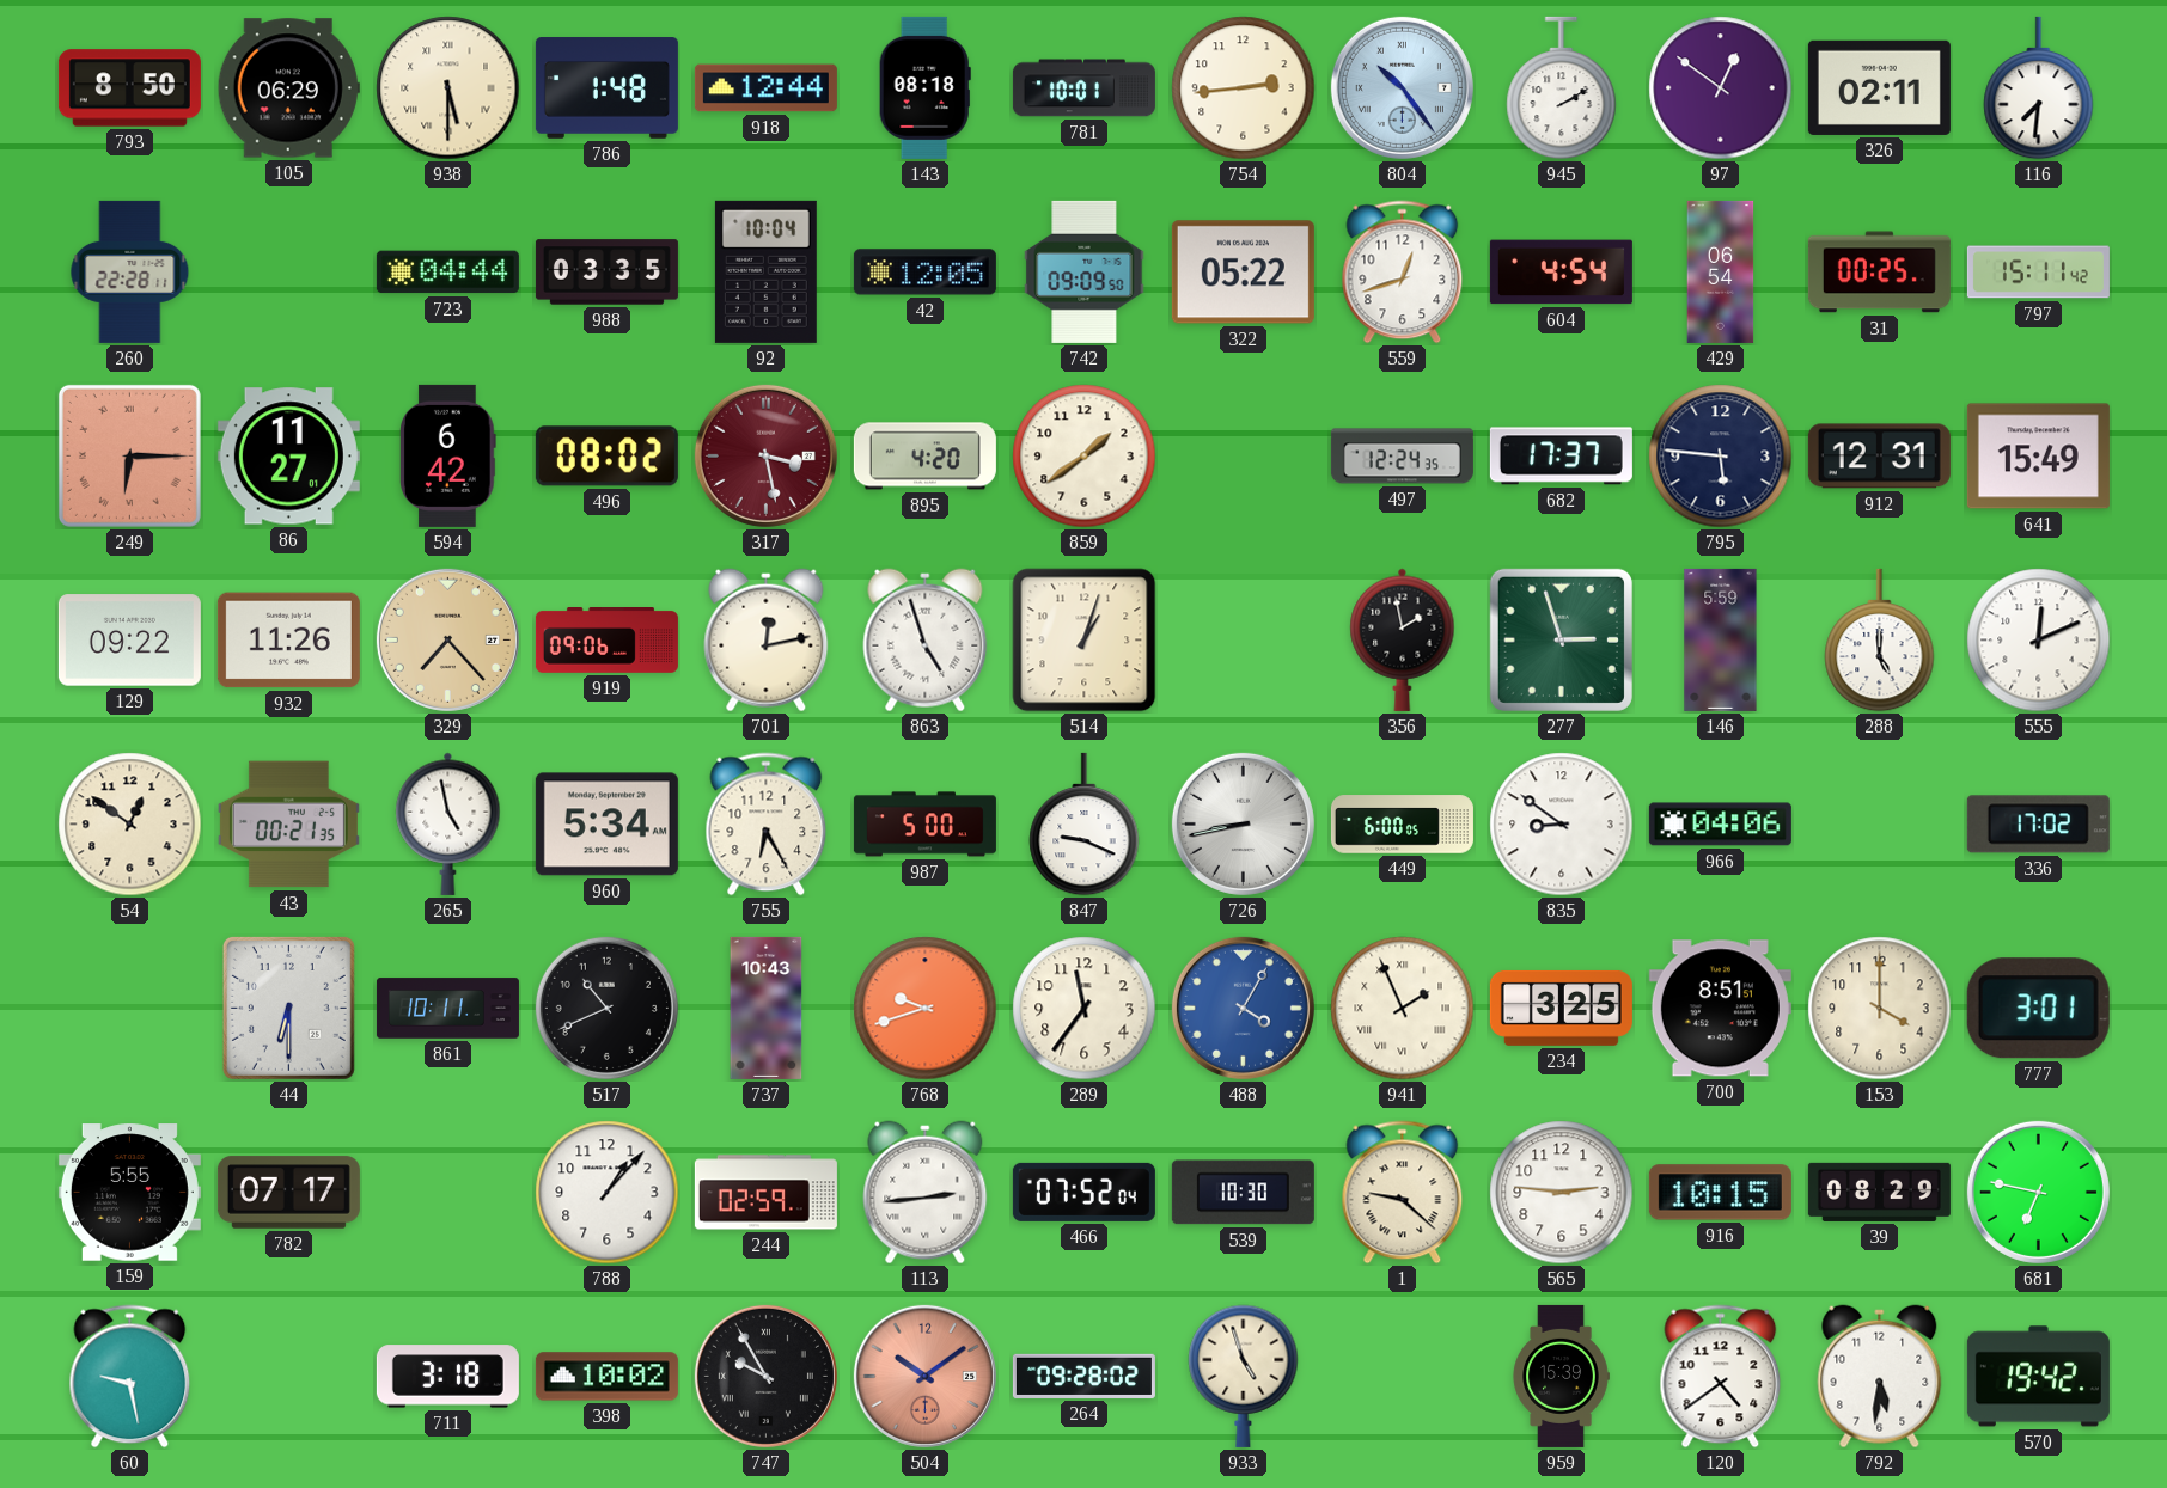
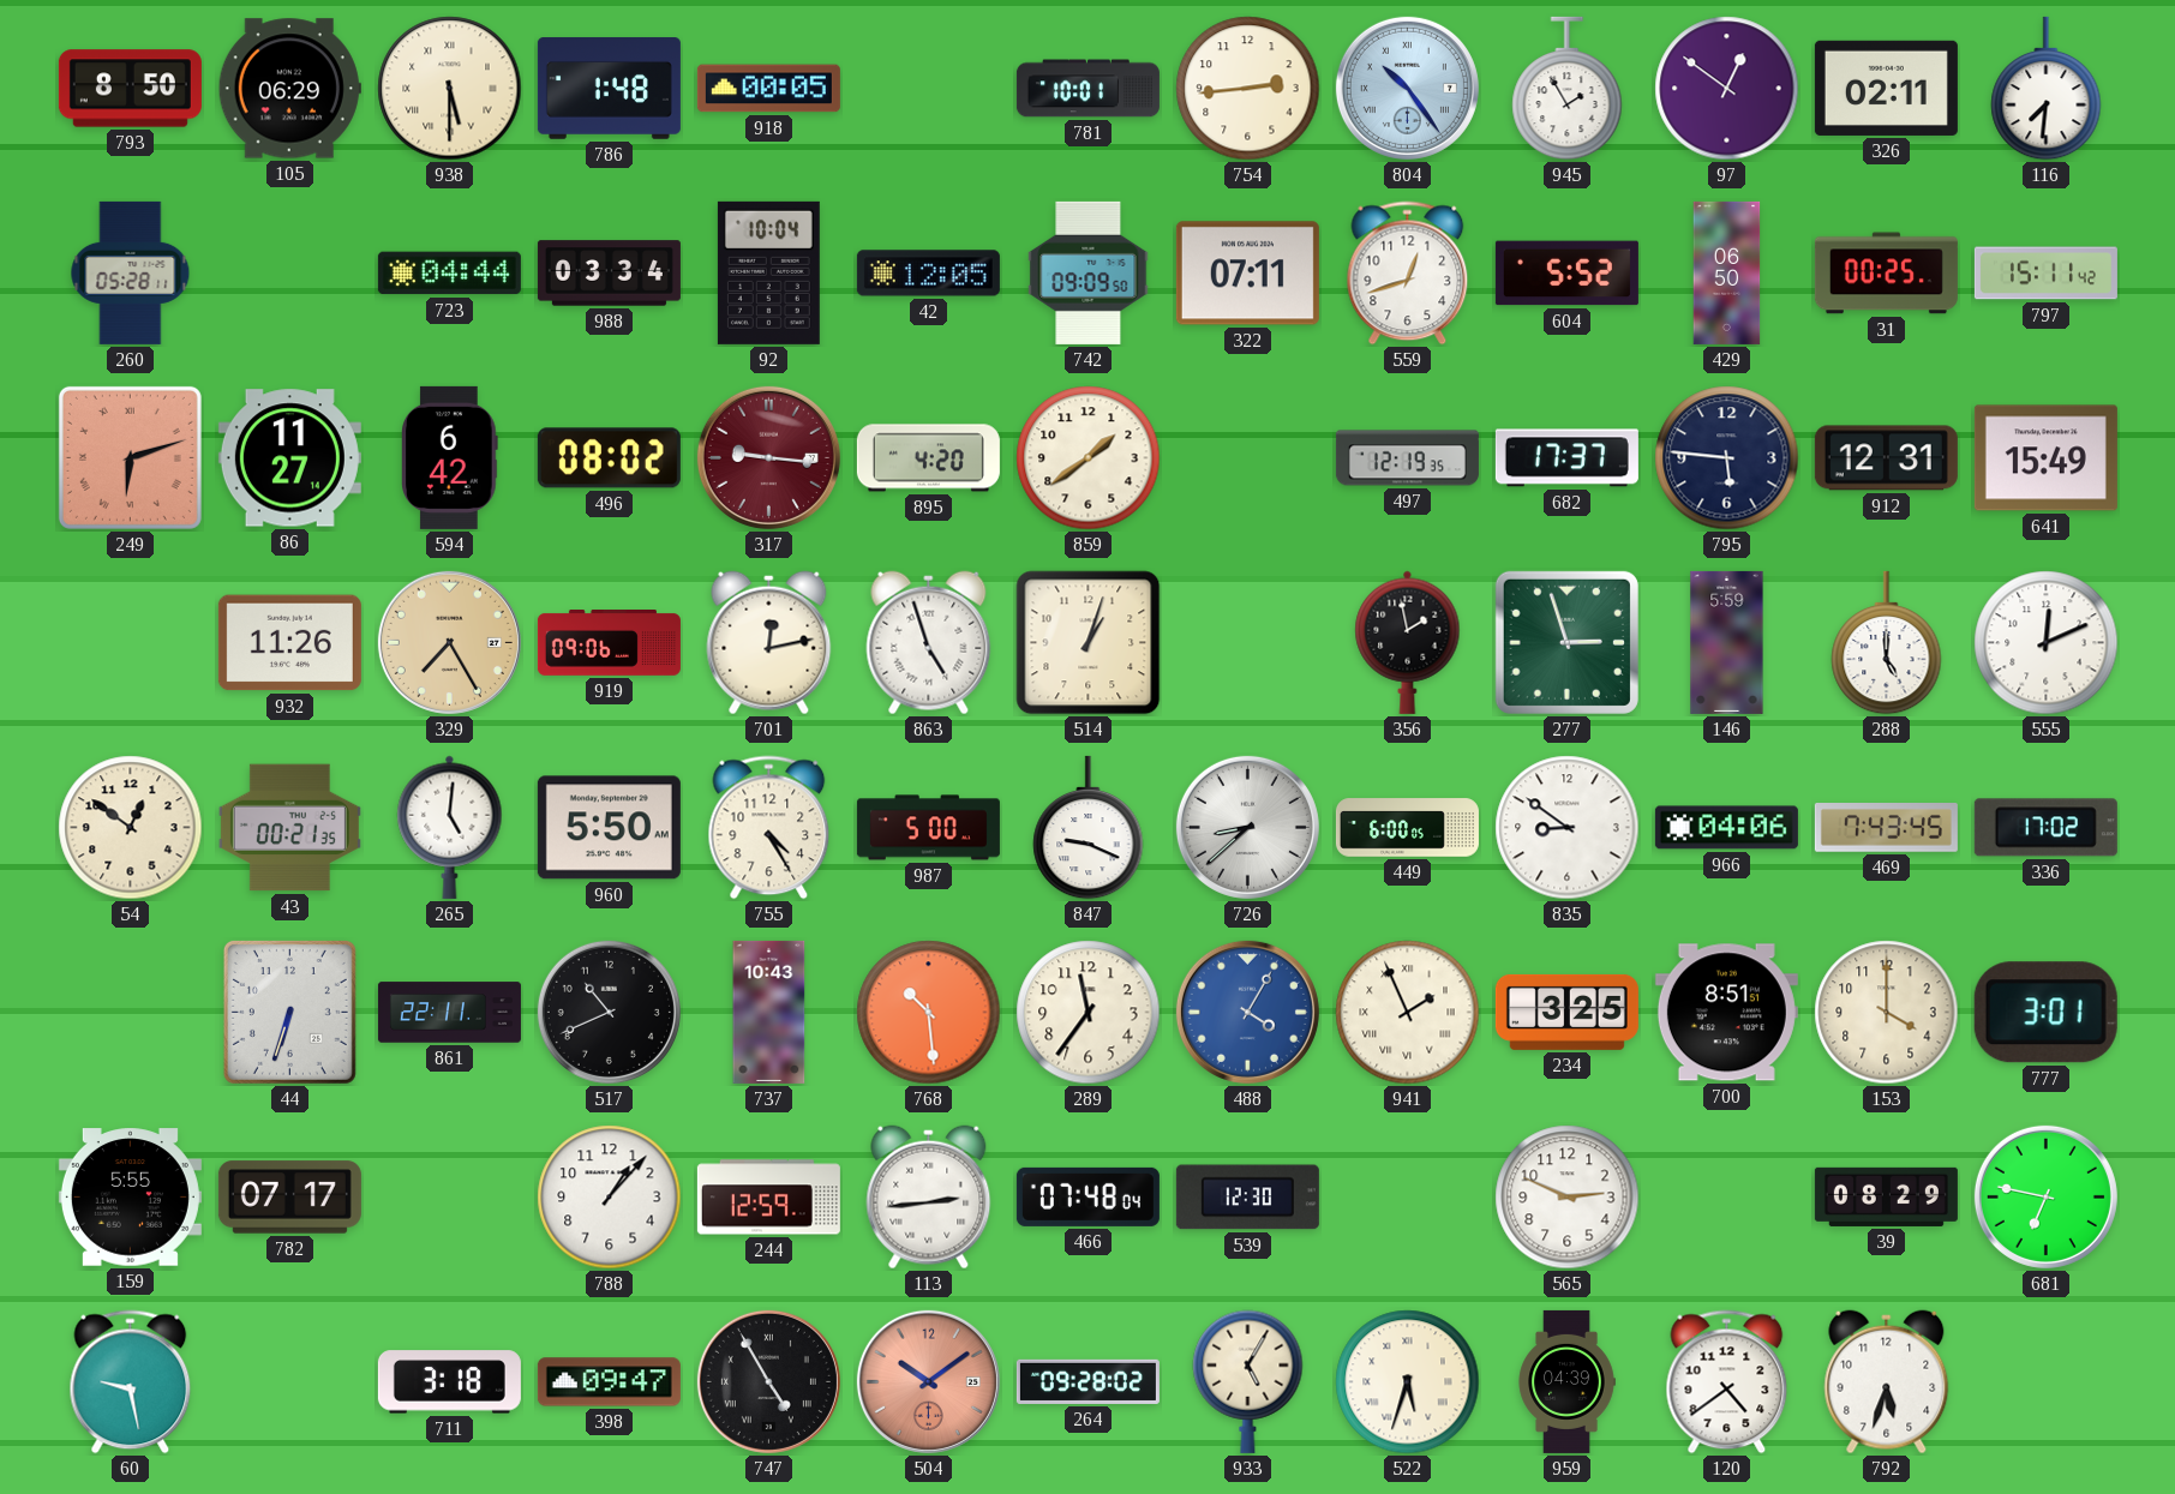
918: 12:44 -> 00:05
143: 08:18 -> none
945: 2:10 -> 1:55
260: 22:28 -> 05:28
988: 03:35 -> 03:34
322: 05:22 -> 07:11
604: 4:54 -> 5:52
429: 06:54 -> 06:50
249: 6:15 -> 6:12
86: 11:27:01 -> 11:27:14
317: 3:28 -> 9:16
497: 12:24 -> 12:19
129: 09:22 -> none
329: 7:23 -> 7:25
265: 4:58 -> 5:01
960: 5:34 -> 5:50
755: 6:25 -> 4:25
726: 8:43 -> 8:38
469: none -> 7:43
44: 6:30 -> 6:33
861: 10:11 -> 22:11
768: 9:42 -> 10:29
244: 02:59 -> 12:59
466: 07:52 -> 07:48
539: 10:30 -> 12:30
1: 9:22 -> none
565: 2:46 -> 2:49
916: 10:15 -> none
398: 10:02 -> 09:47
747: 9:55 -> 4:55
933: 4:57 -> 5:05
522: none -> 5:33
959: 15:39 -> 04:39
792: 5:31 -> 5:33
570: 19:42 -> none
